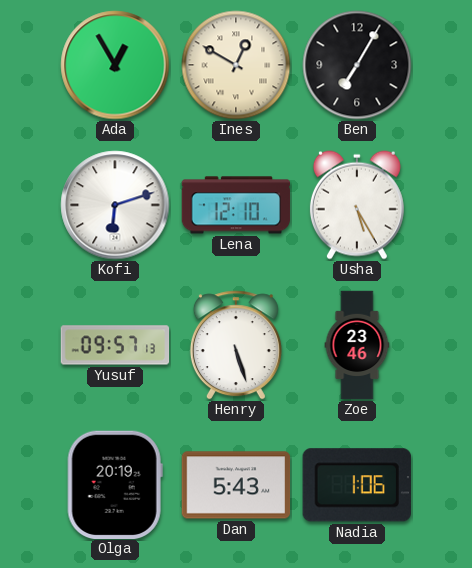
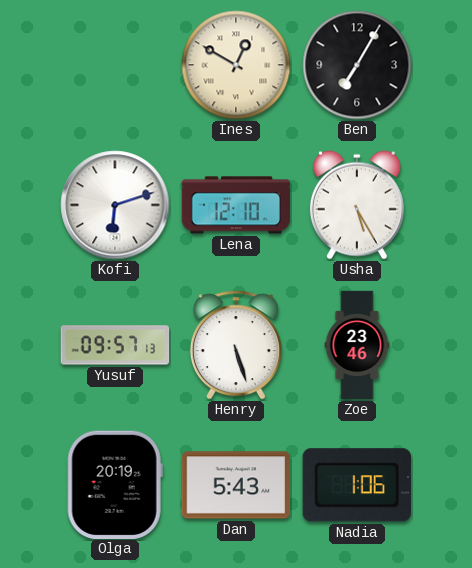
Ada: 12:55 -> none
